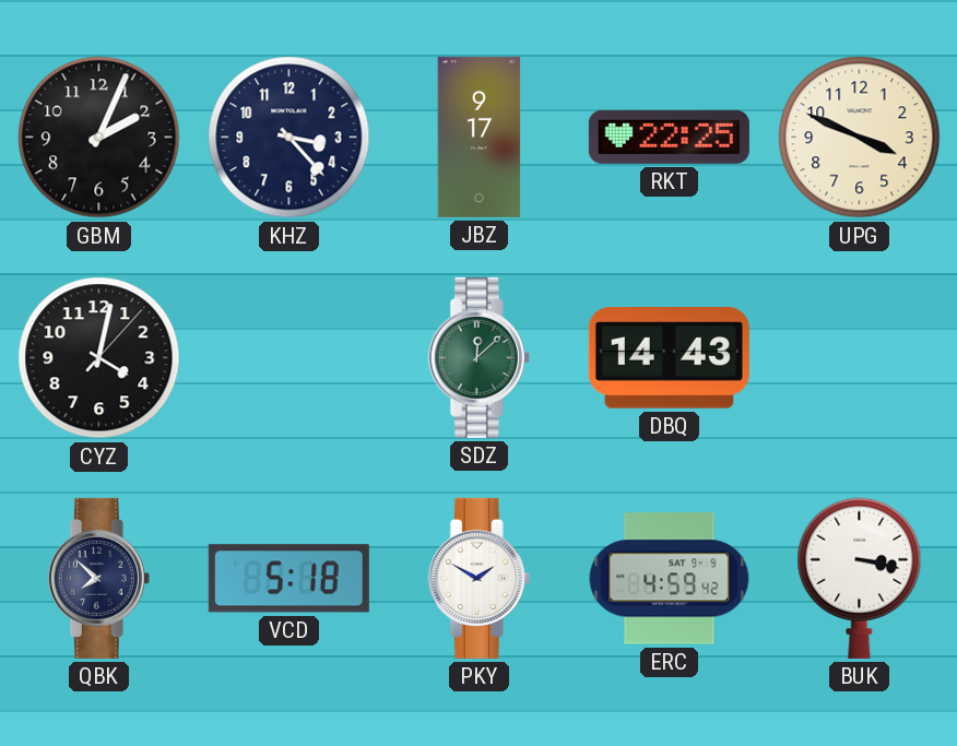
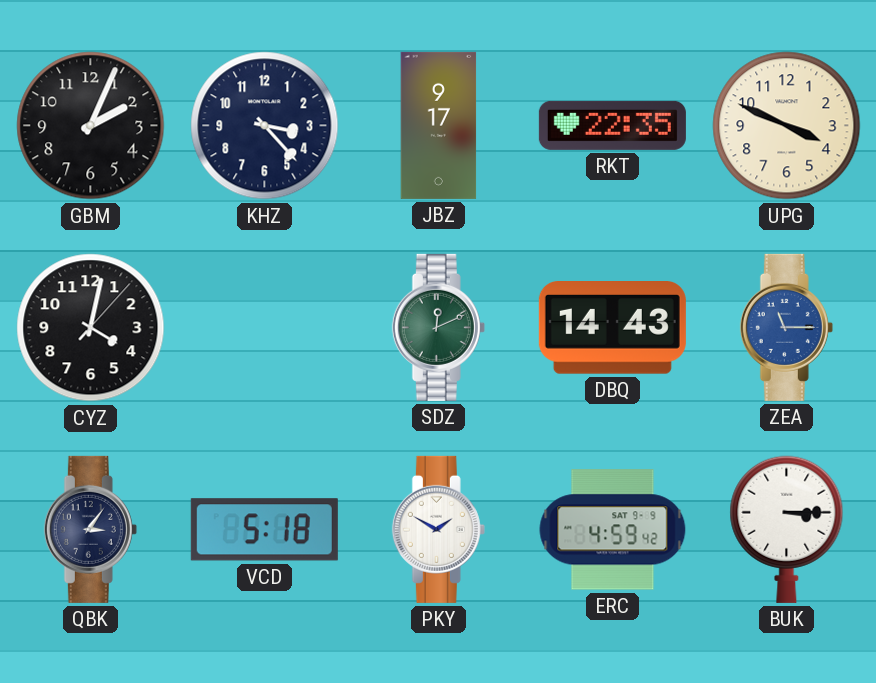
RKT: 22:25 -> 22:35
SDZ: 12:08 -> 12:11
ZEA: none -> 11:15
QBK: 7:52 -> 3:06
BUK: 3:17 -> 3:15
